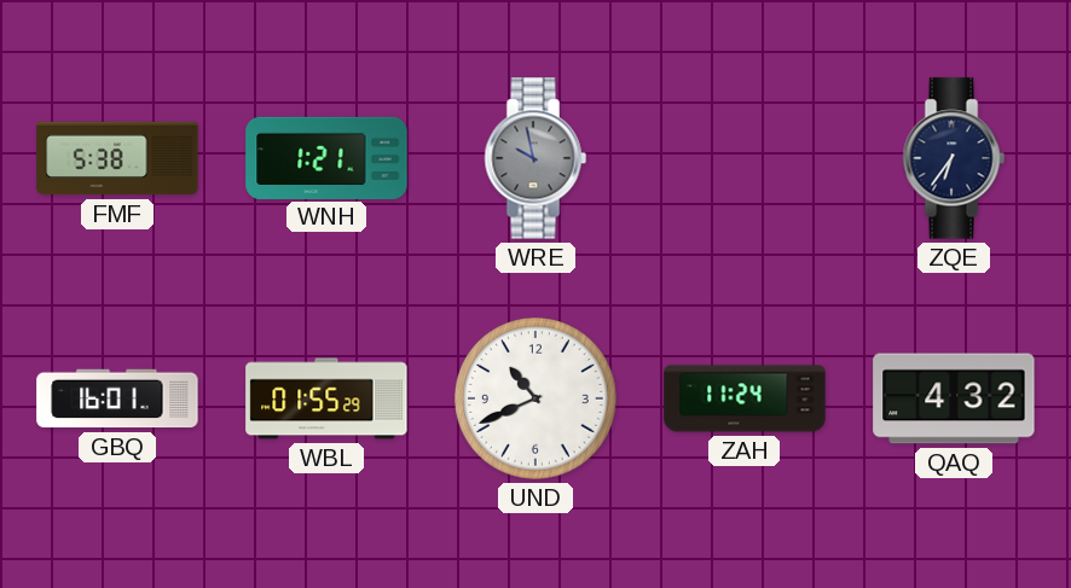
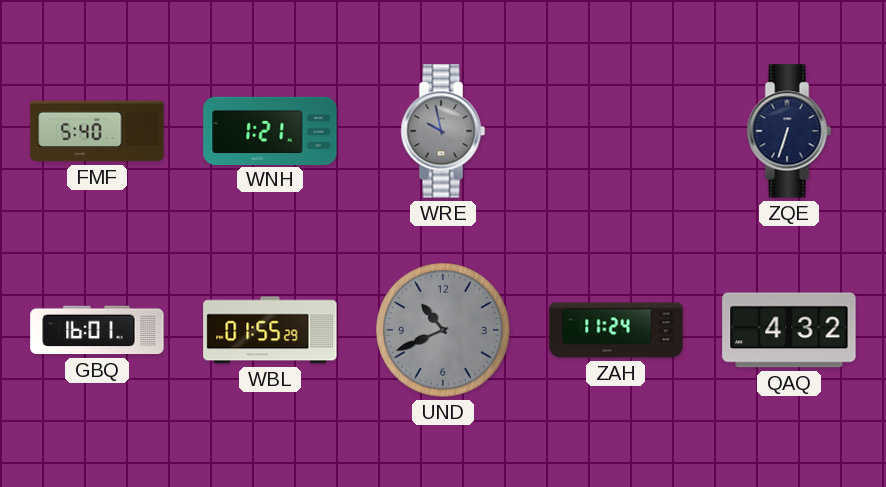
FMF: 5:38 -> 5:40
ZQE: 6:36 -> 6:33
UND dial: white -> grey
